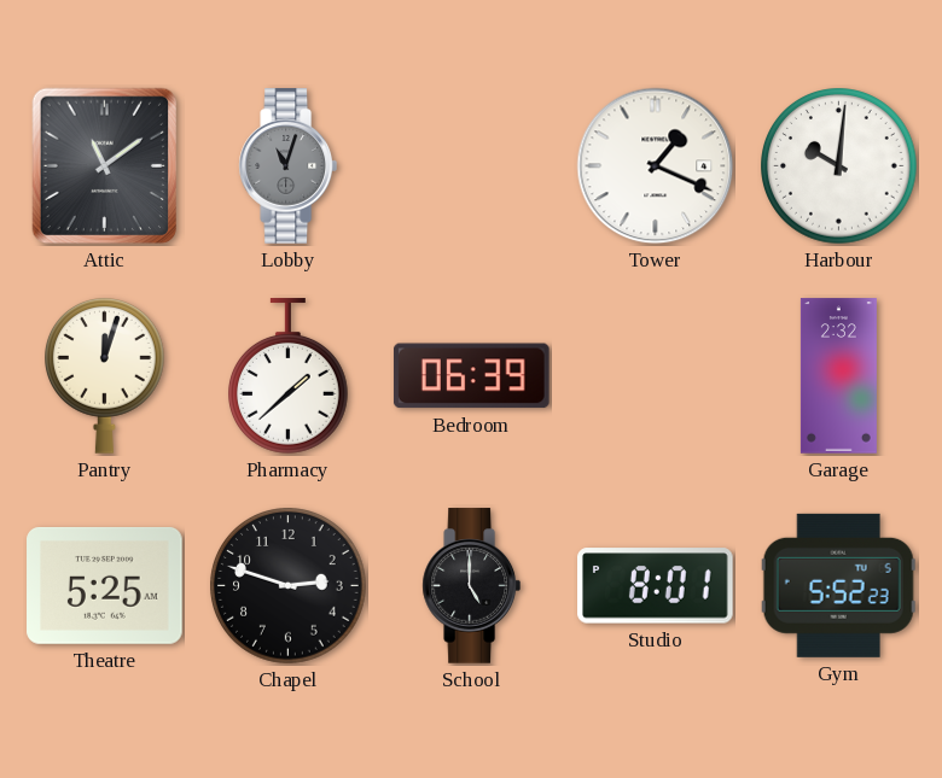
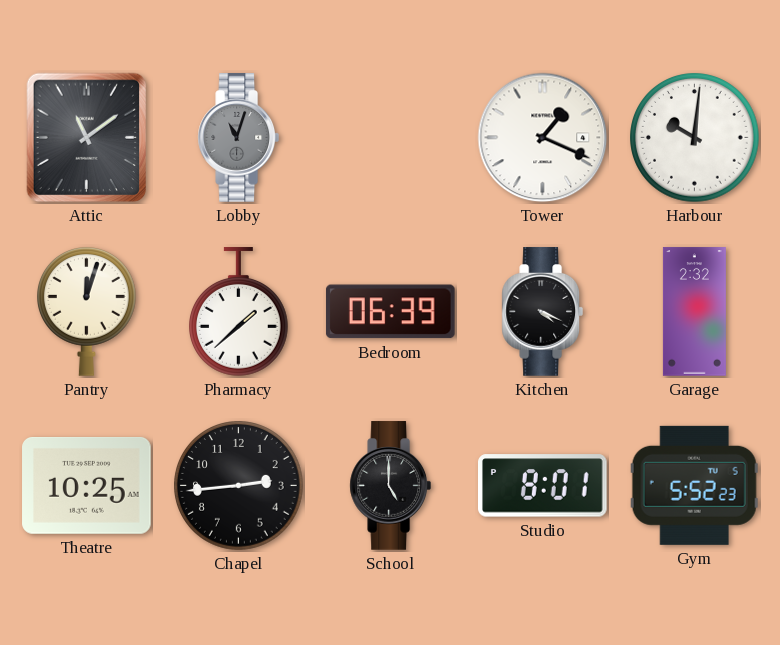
Kitchen: none -> 4:19
Theatre: 5:25 -> 10:25
Chapel: 2:48 -> 2:44
